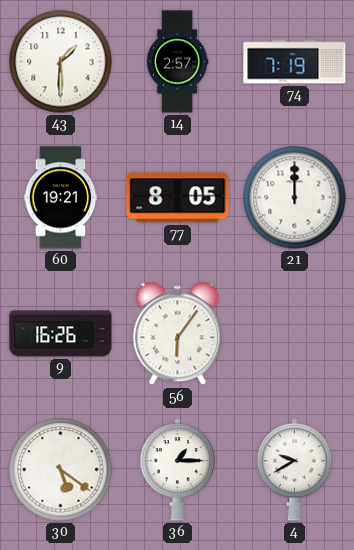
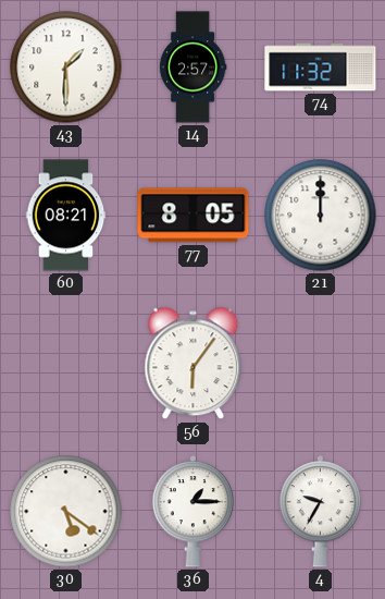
74: 7:19 -> 11:32
60: 19:21 -> 08:21
9: 16:26 -> none
4: 9:40 -> 9:35
